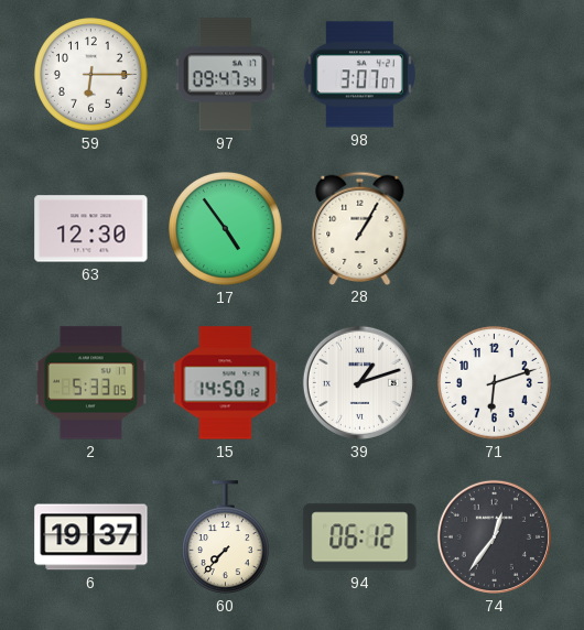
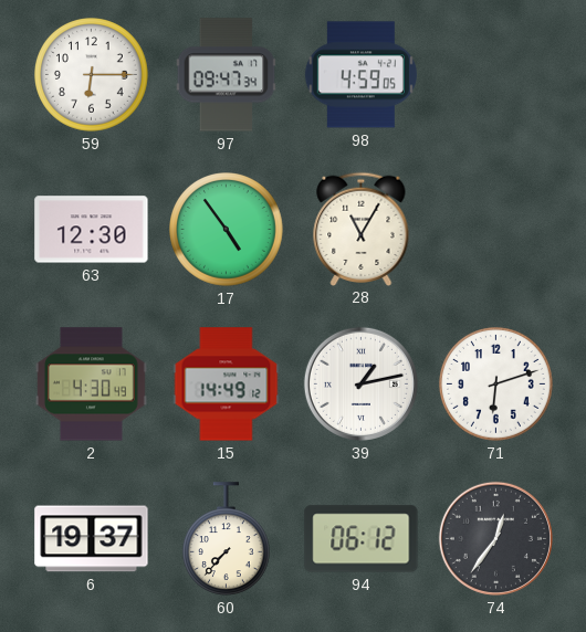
98: 3:07 -> 4:59
28: 1:05 -> 11:05
2: 5:33 -> 4:30
15: 14:50 -> 14:49
39: 1:12 -> 1:13
